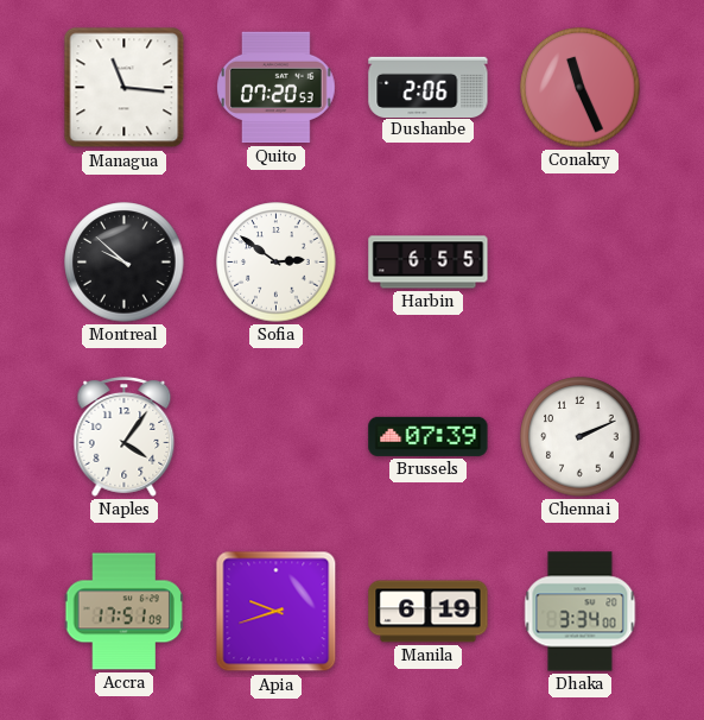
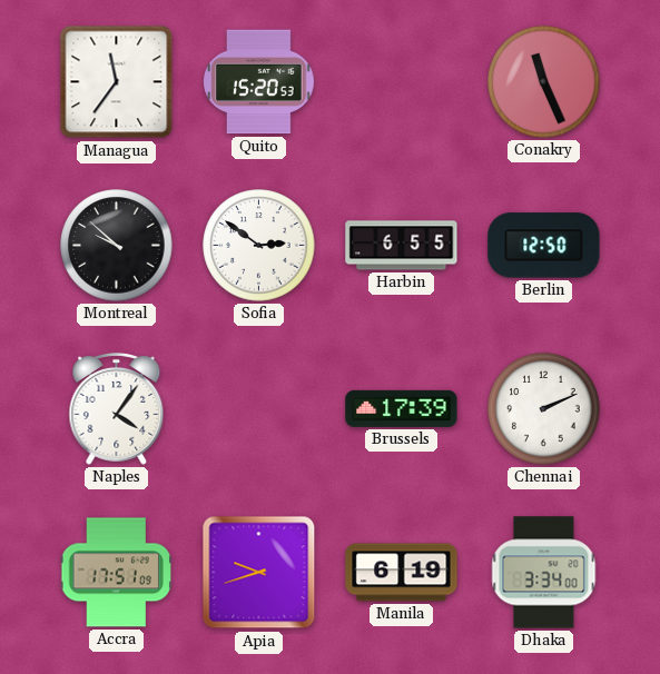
Managua: 11:16 -> 11:36
Quito: 07:20 -> 15:20
Dushanbe: 2:06 -> none
Berlin: none -> 12:50
Brussels: 07:39 -> 17:39
